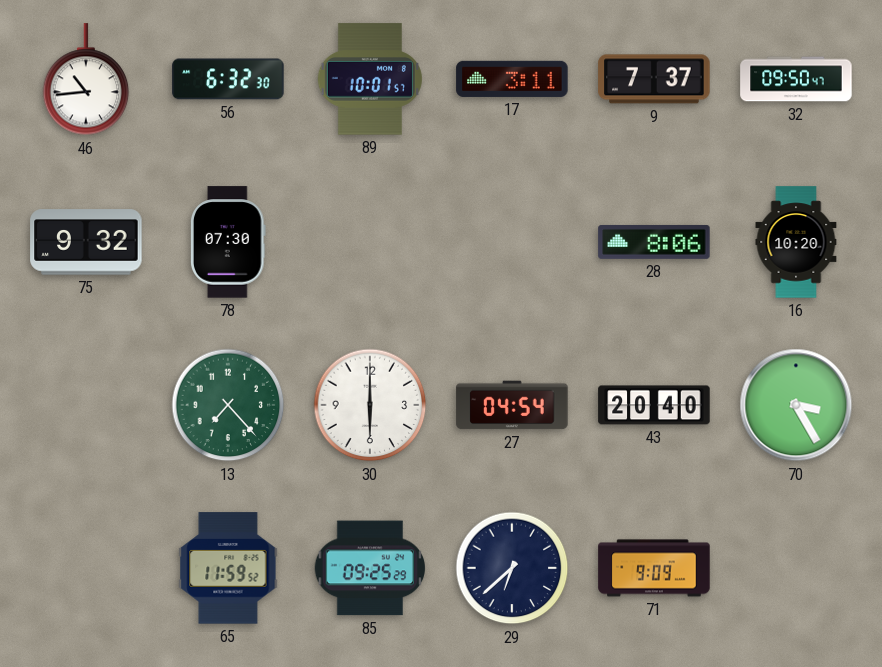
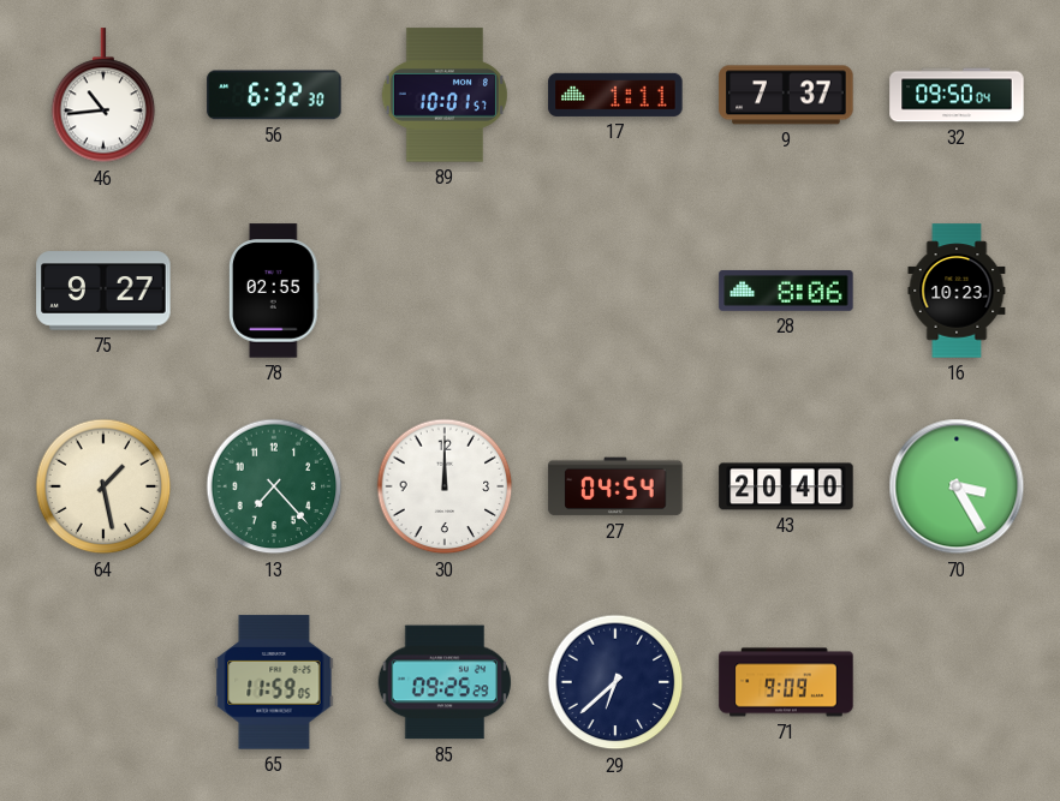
17: 3:11 -> 1:11
32: 09:50:47 -> 09:50:04
75: 9:32 -> 9:27
78: 07:30 -> 02:55
16: 10:20 -> 10:23
64: none -> 1:28
30: 6:00 -> 12:00
65: 11:59:52 -> 11:59:05
